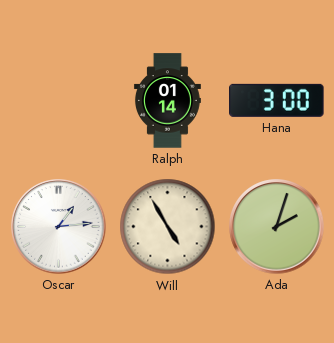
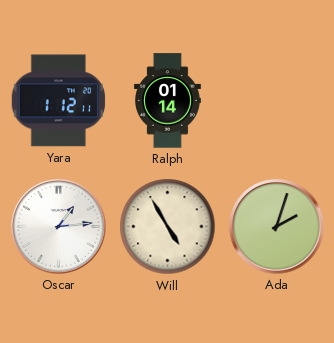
Yara: none -> 1:12
Hana: 3:00 -> none
